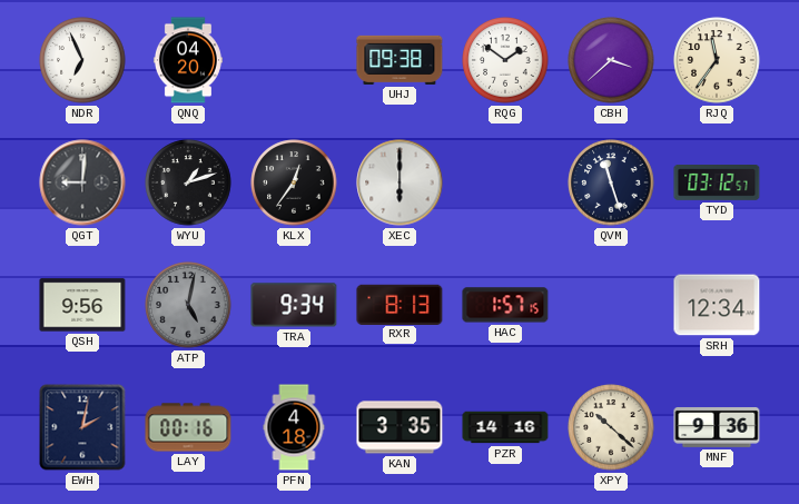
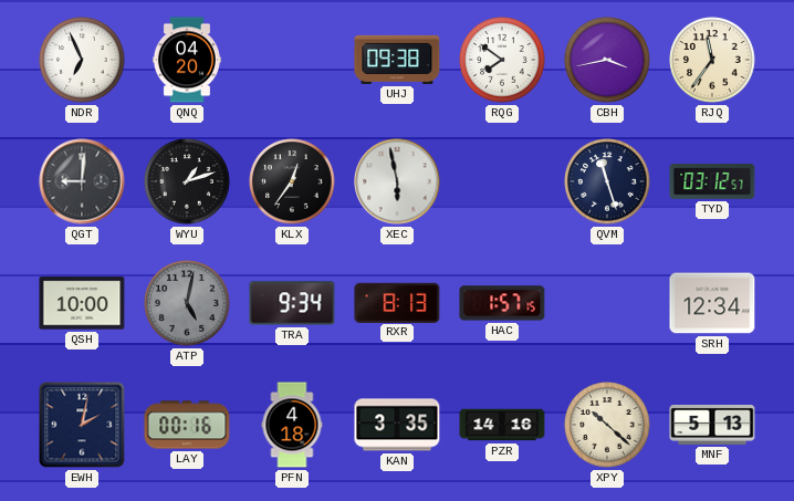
RQG: 1:51 -> 7:51
CBH: 3:38 -> 3:43
XEC: 6:00 -> 5:58
QSH: 9:56 -> 10:00
MNF: 9:36 -> 5:13
